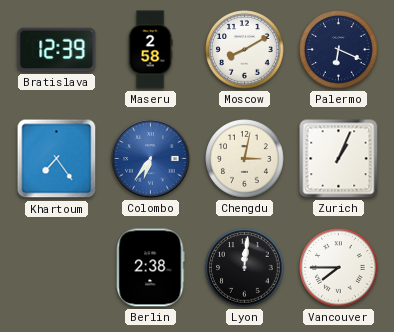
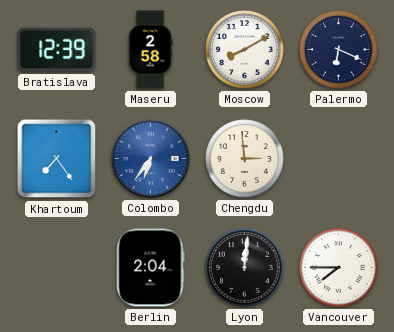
Chengdu: 3:02 -> 2:59
Zurich: 1:04 -> none
Berlin: 2:38 -> 2:04
